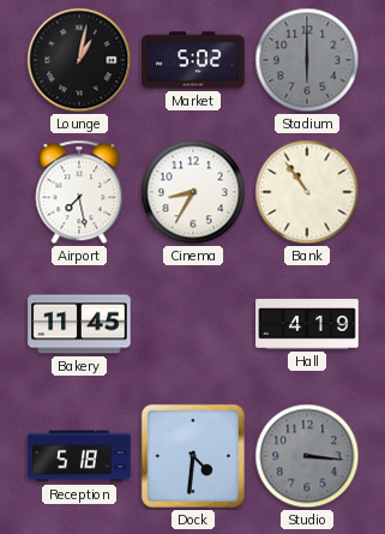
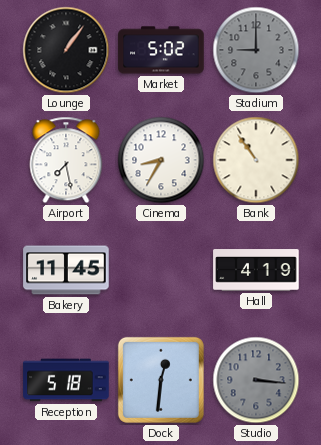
Lounge: 1:02 -> 1:06
Stadium: 6:00 -> 9:00
Dock: 4:31 -> 12:31
